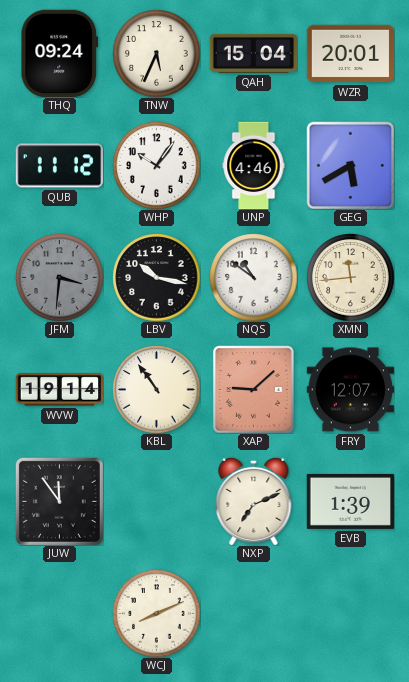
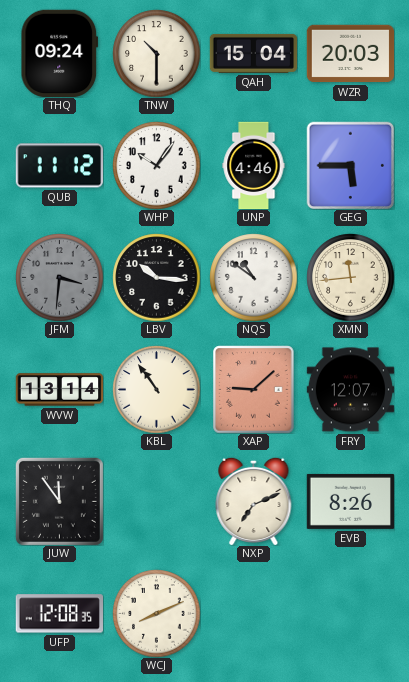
TNW: 5:34 -> 10:30
WZR: 20:01 -> 20:03
GEG: 5:40 -> 5:45
LBV: 10:17 -> 10:16
WVW: 19:14 -> 13:14
EVB: 1:39 -> 8:26
UFP: none -> 12:08
